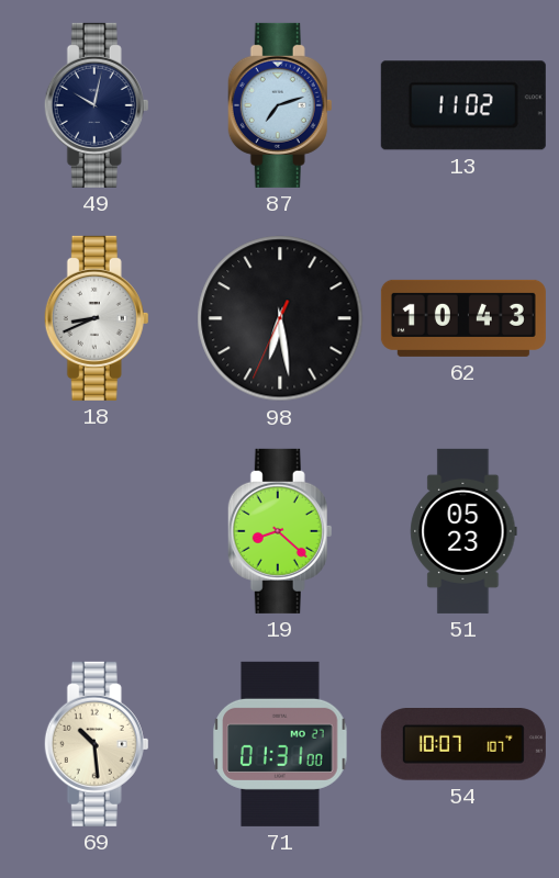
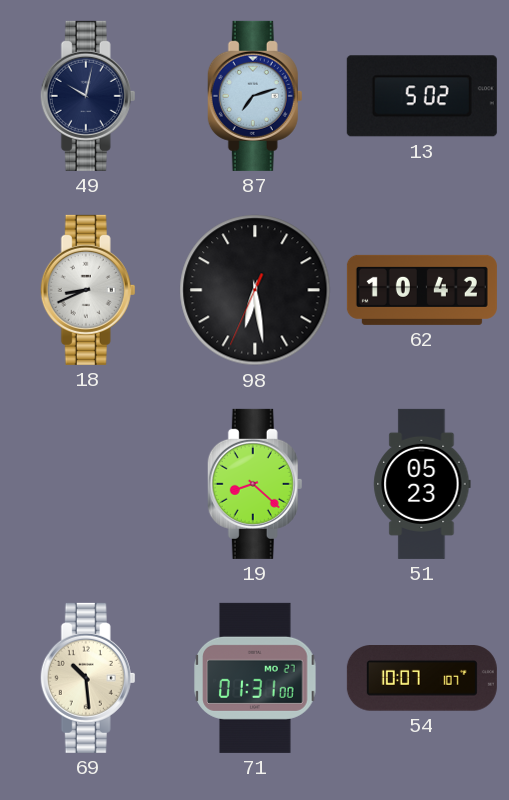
13: 11:02 -> 5:02
62: 10:43 -> 10:42
